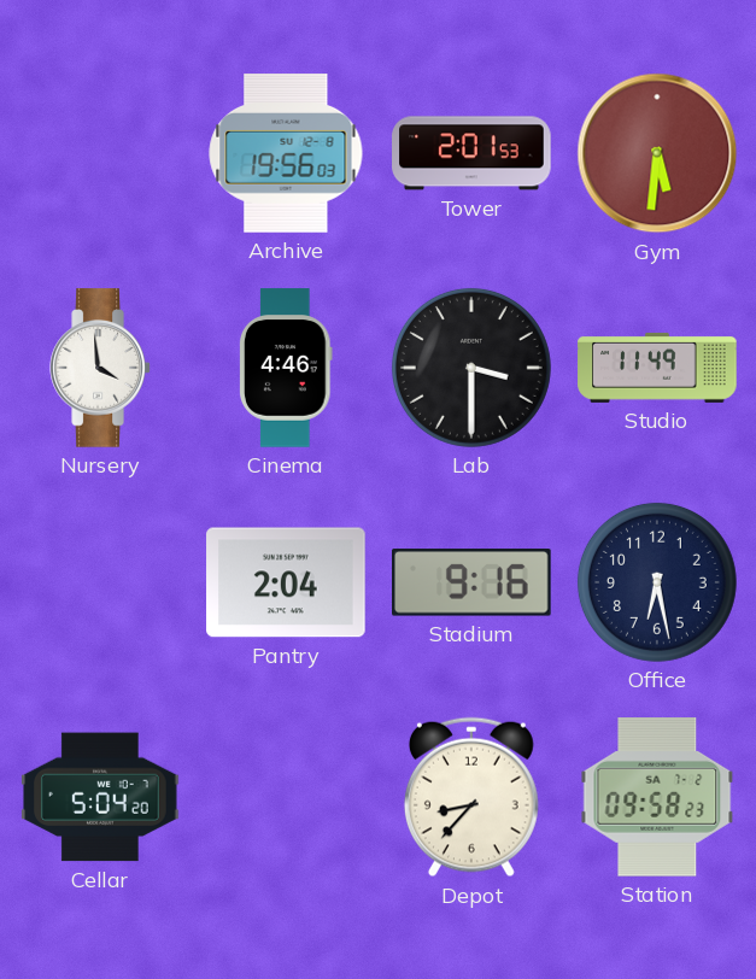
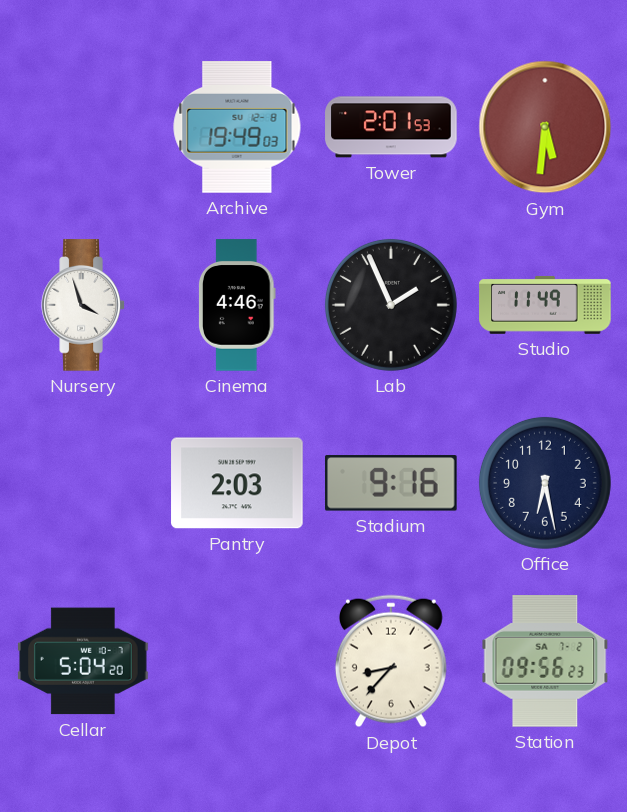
Archive: 19:56 -> 19:49
Nursery: 3:59 -> 3:57
Lab: 3:30 -> 1:56
Pantry: 2:04 -> 2:03
Station: 09:58 -> 09:56
